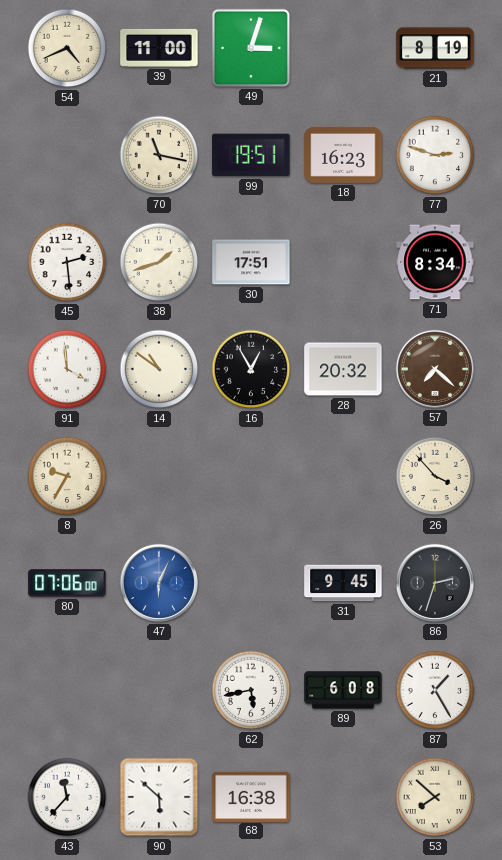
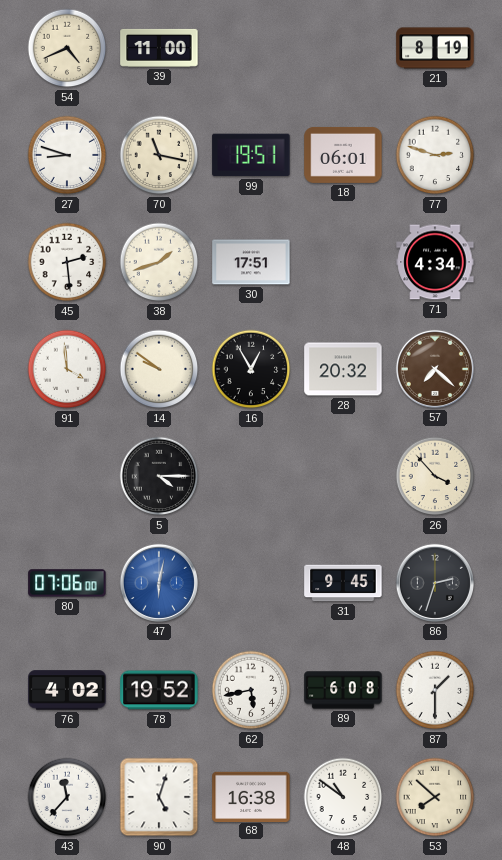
49: 3:03 -> none
27: none -> 8:48
18: 16:23 -> 06:01
71: 8:34 -> 4:34
14: 10:51 -> 9:51
8: 9:35 -> none
5: none -> 4:15
47: 6:04 -> 6:02
76: none -> 4:02
78: none -> 19:52
87: 1:25 -> 1:30
90: 5:52 -> 5:03
48: none -> 10:51
